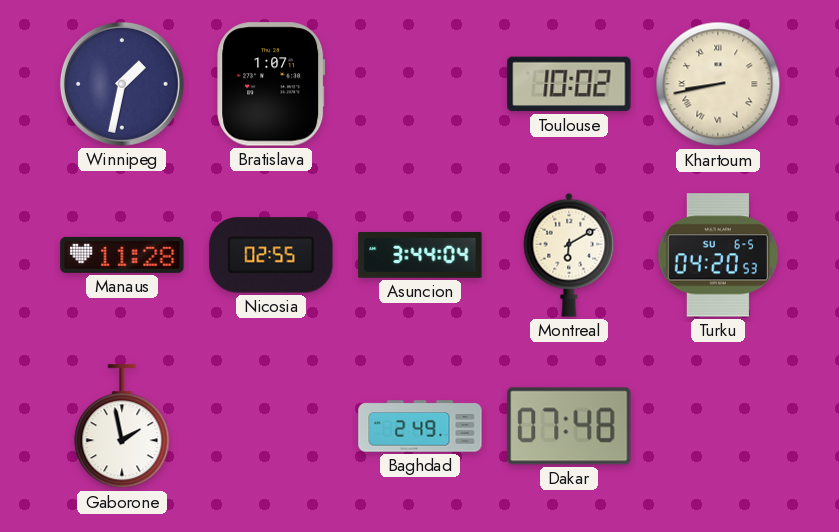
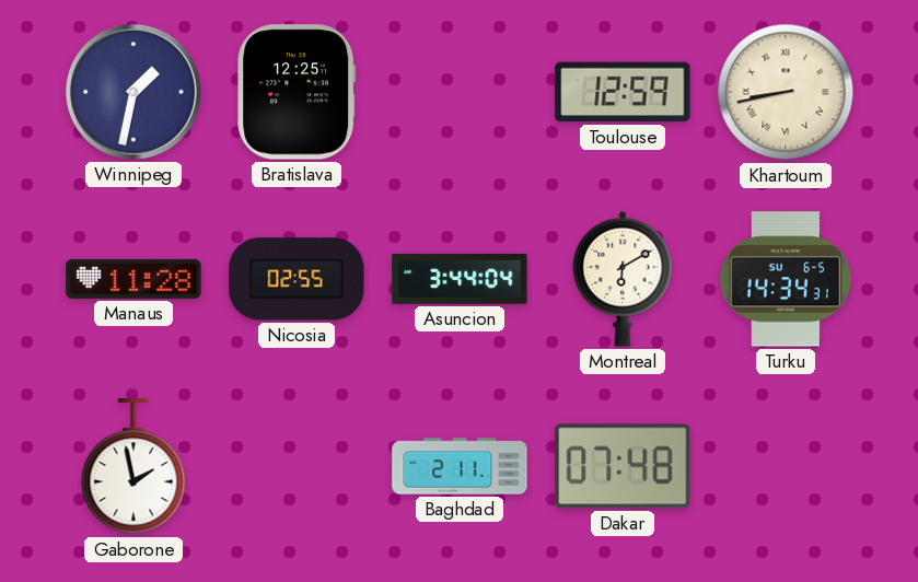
Bratislava: 1:07 -> 12:25
Toulouse: 10:02 -> 12:59
Turku: 04:20 -> 14:34
Baghdad: 2:49 -> 2:11
